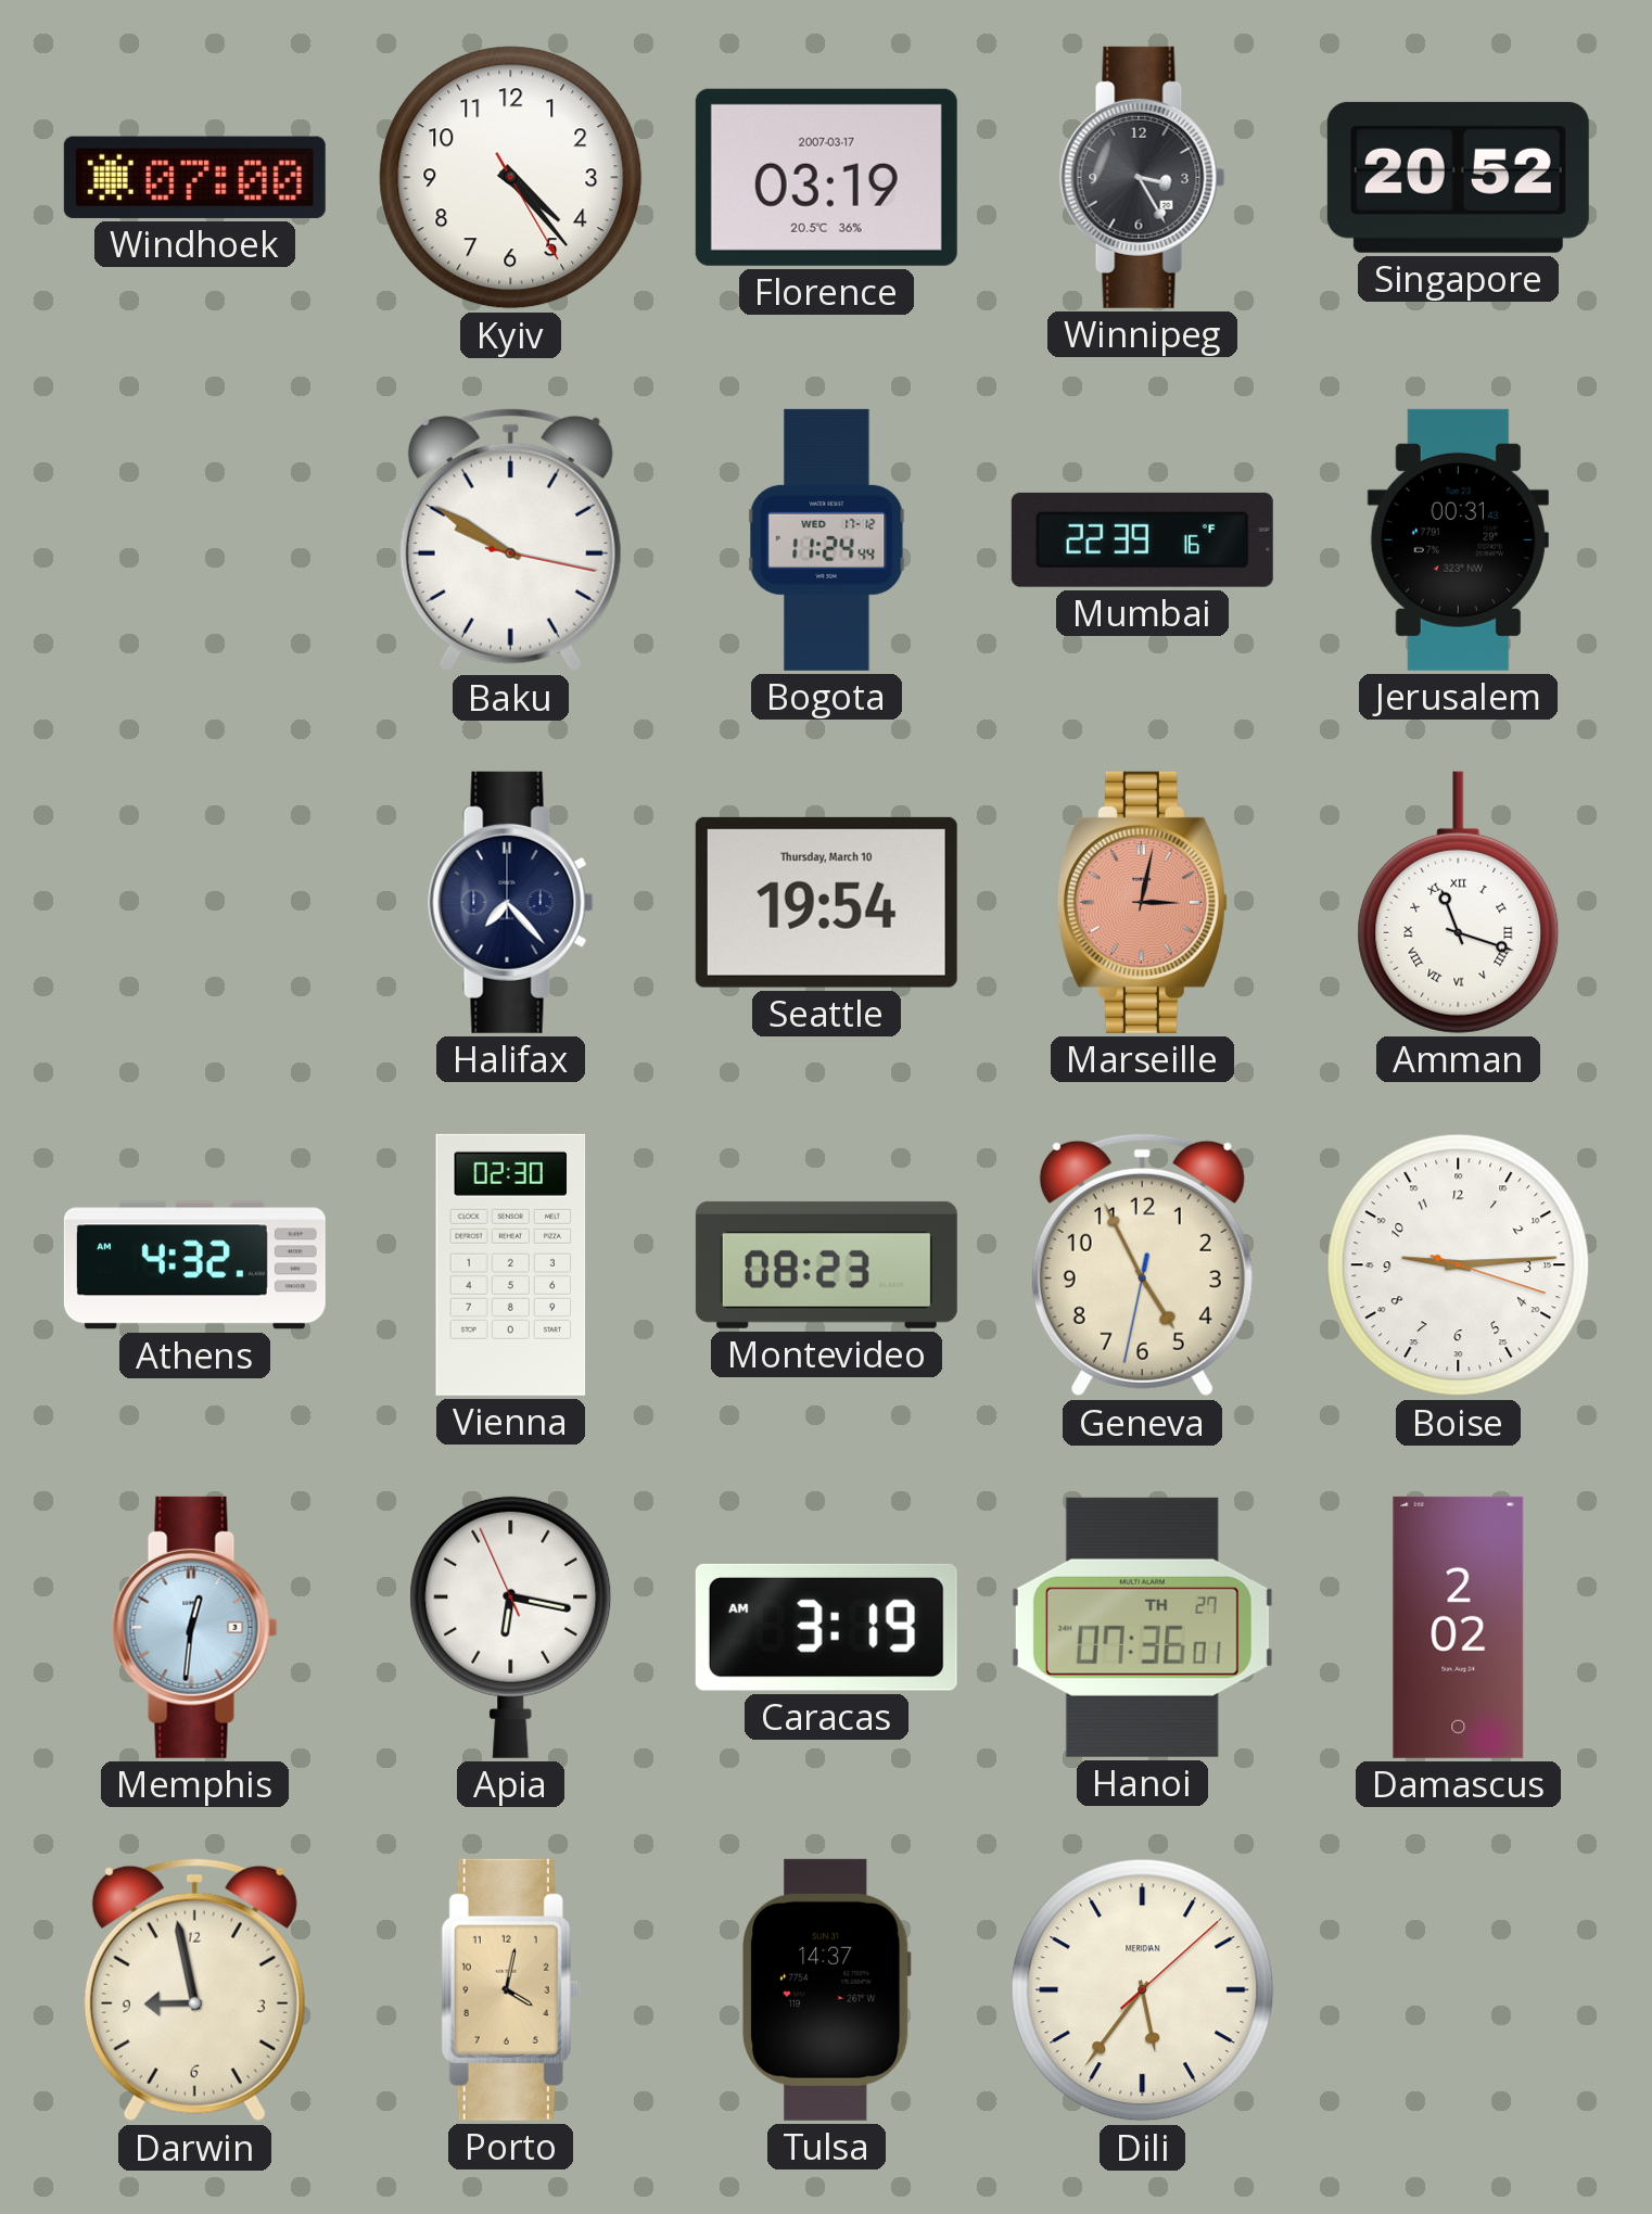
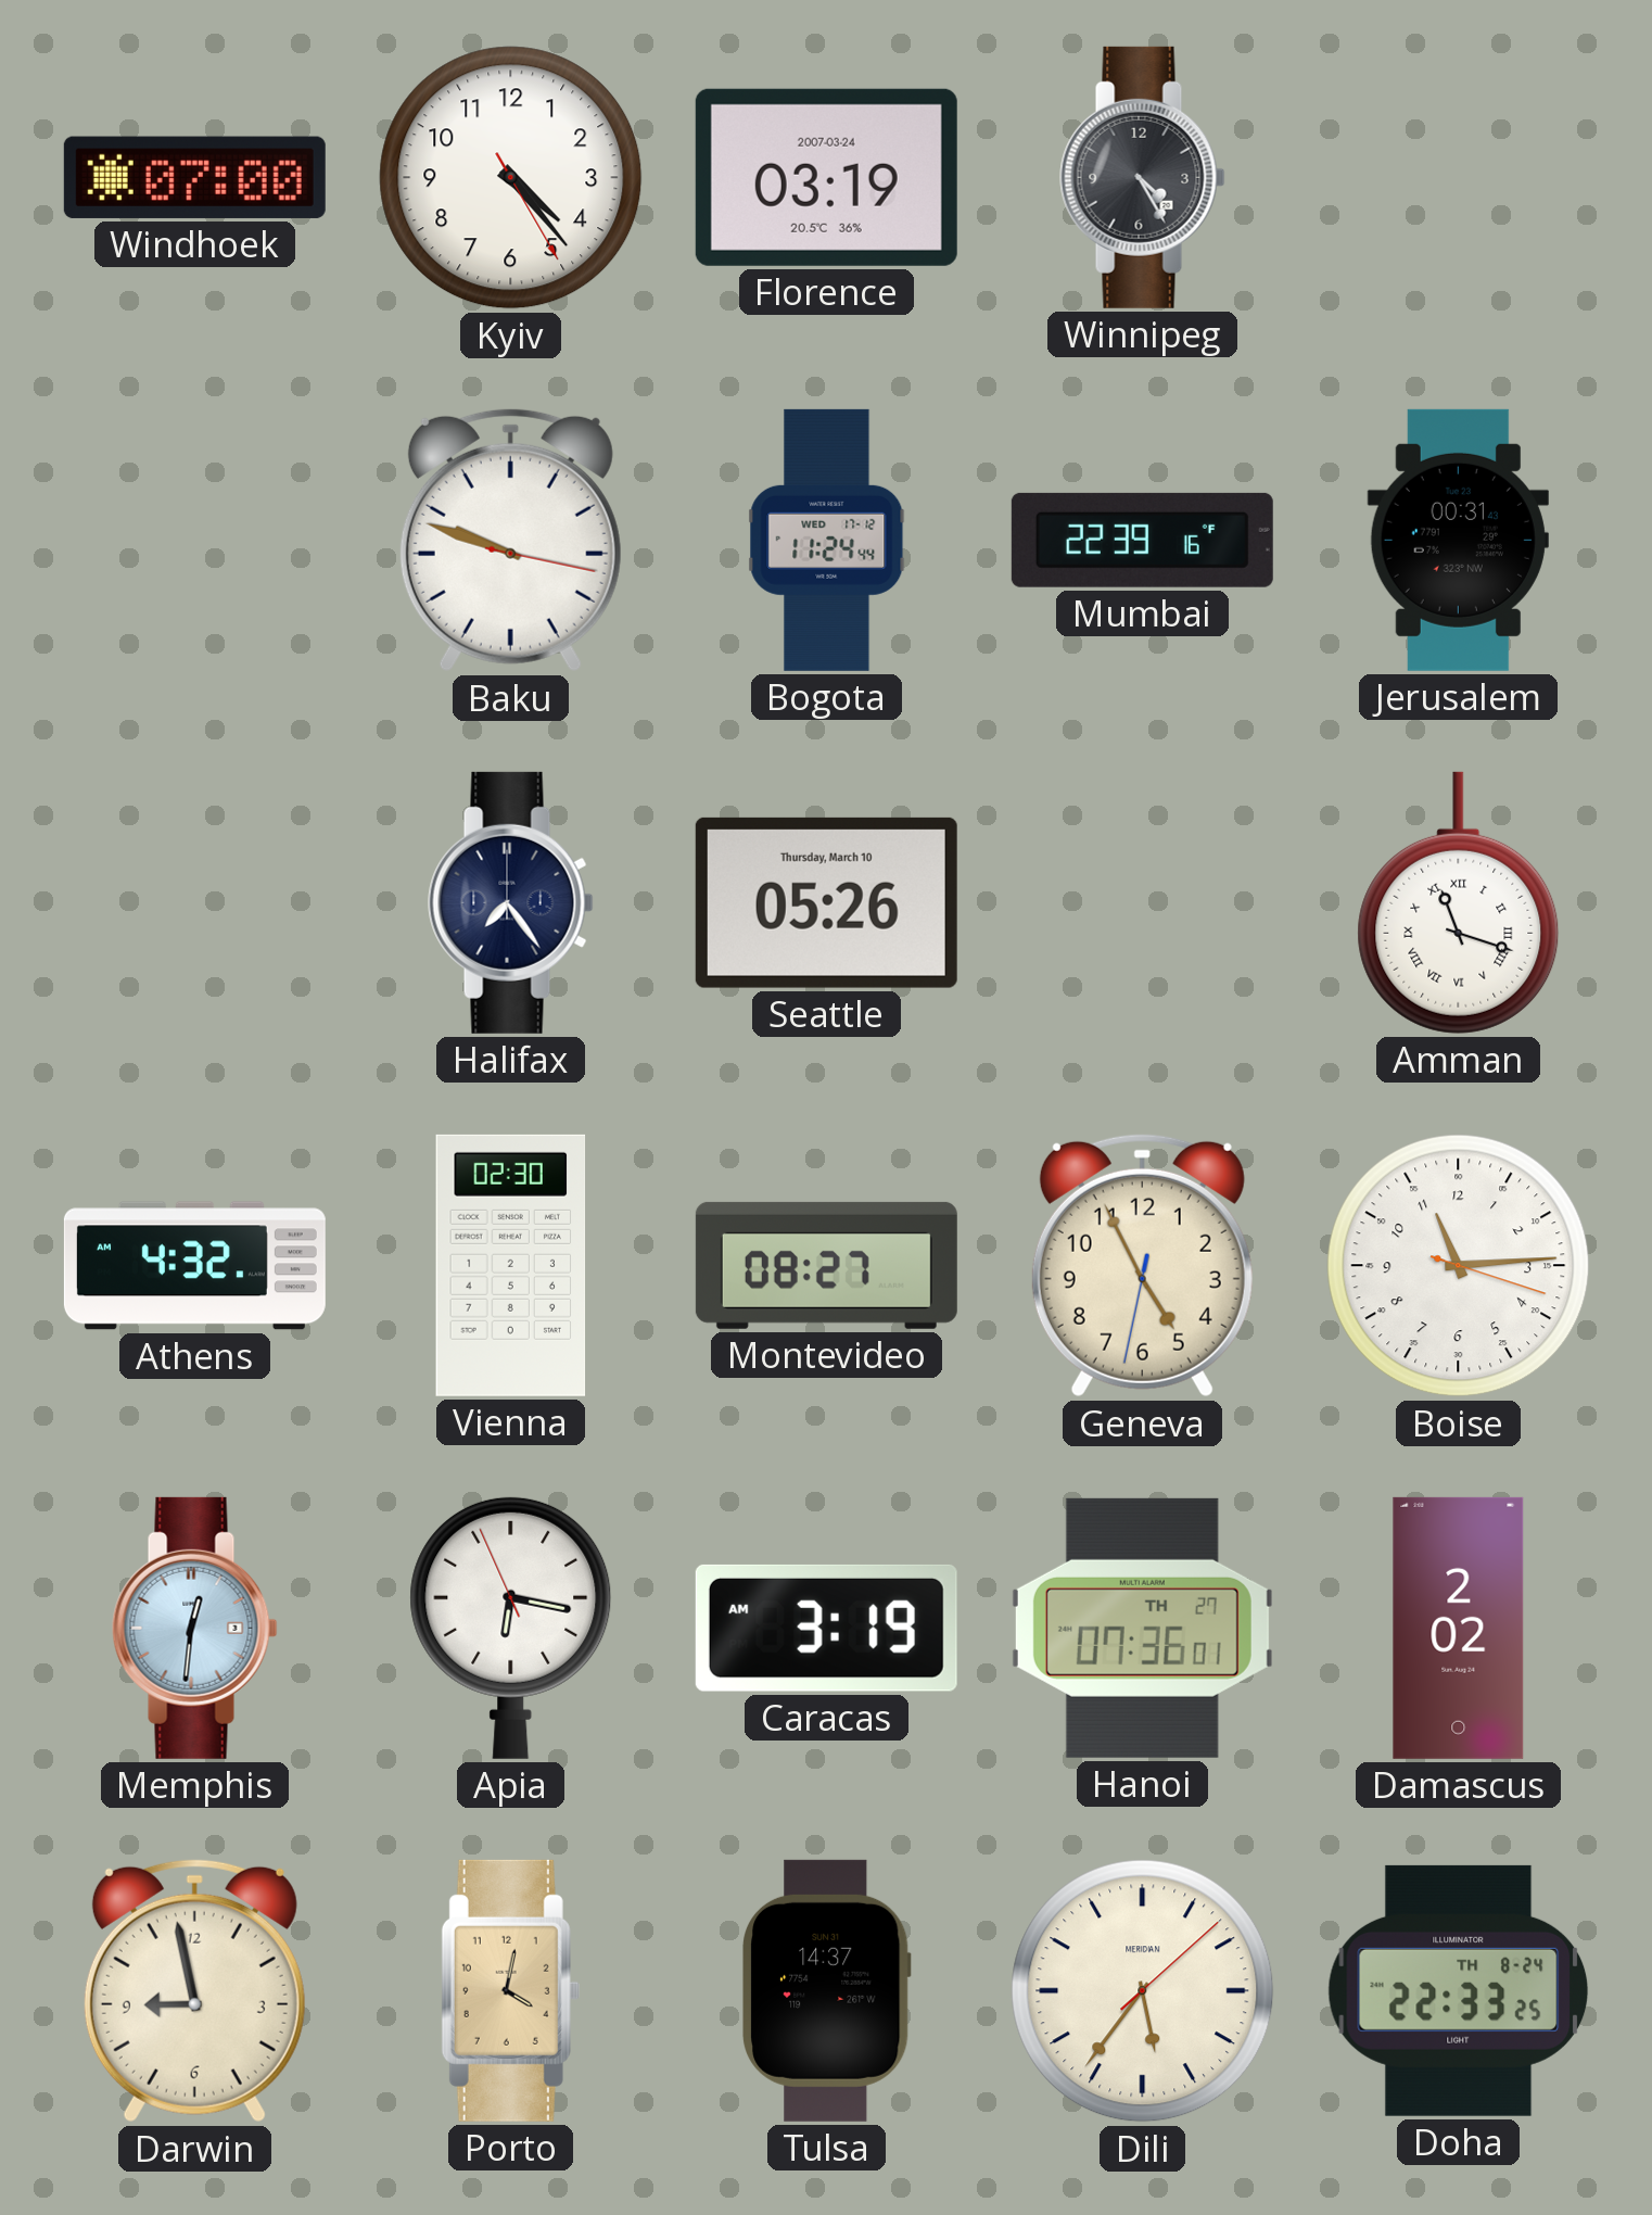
Florence date: 2007-03-17 -> 2007-03-24
Winnipeg: 3:25 -> 4:25
Singapore: 20:52 -> none
Baku: 9:50 -> 9:48
Halifax: 7:23 -> 7:24
Seattle: 19:54 -> 05:26
Marseille: 3:02 -> none
Montevideo: 08:23 -> 08:27
Boise: 9:14 -> 11:14
Doha: none -> 22:33
